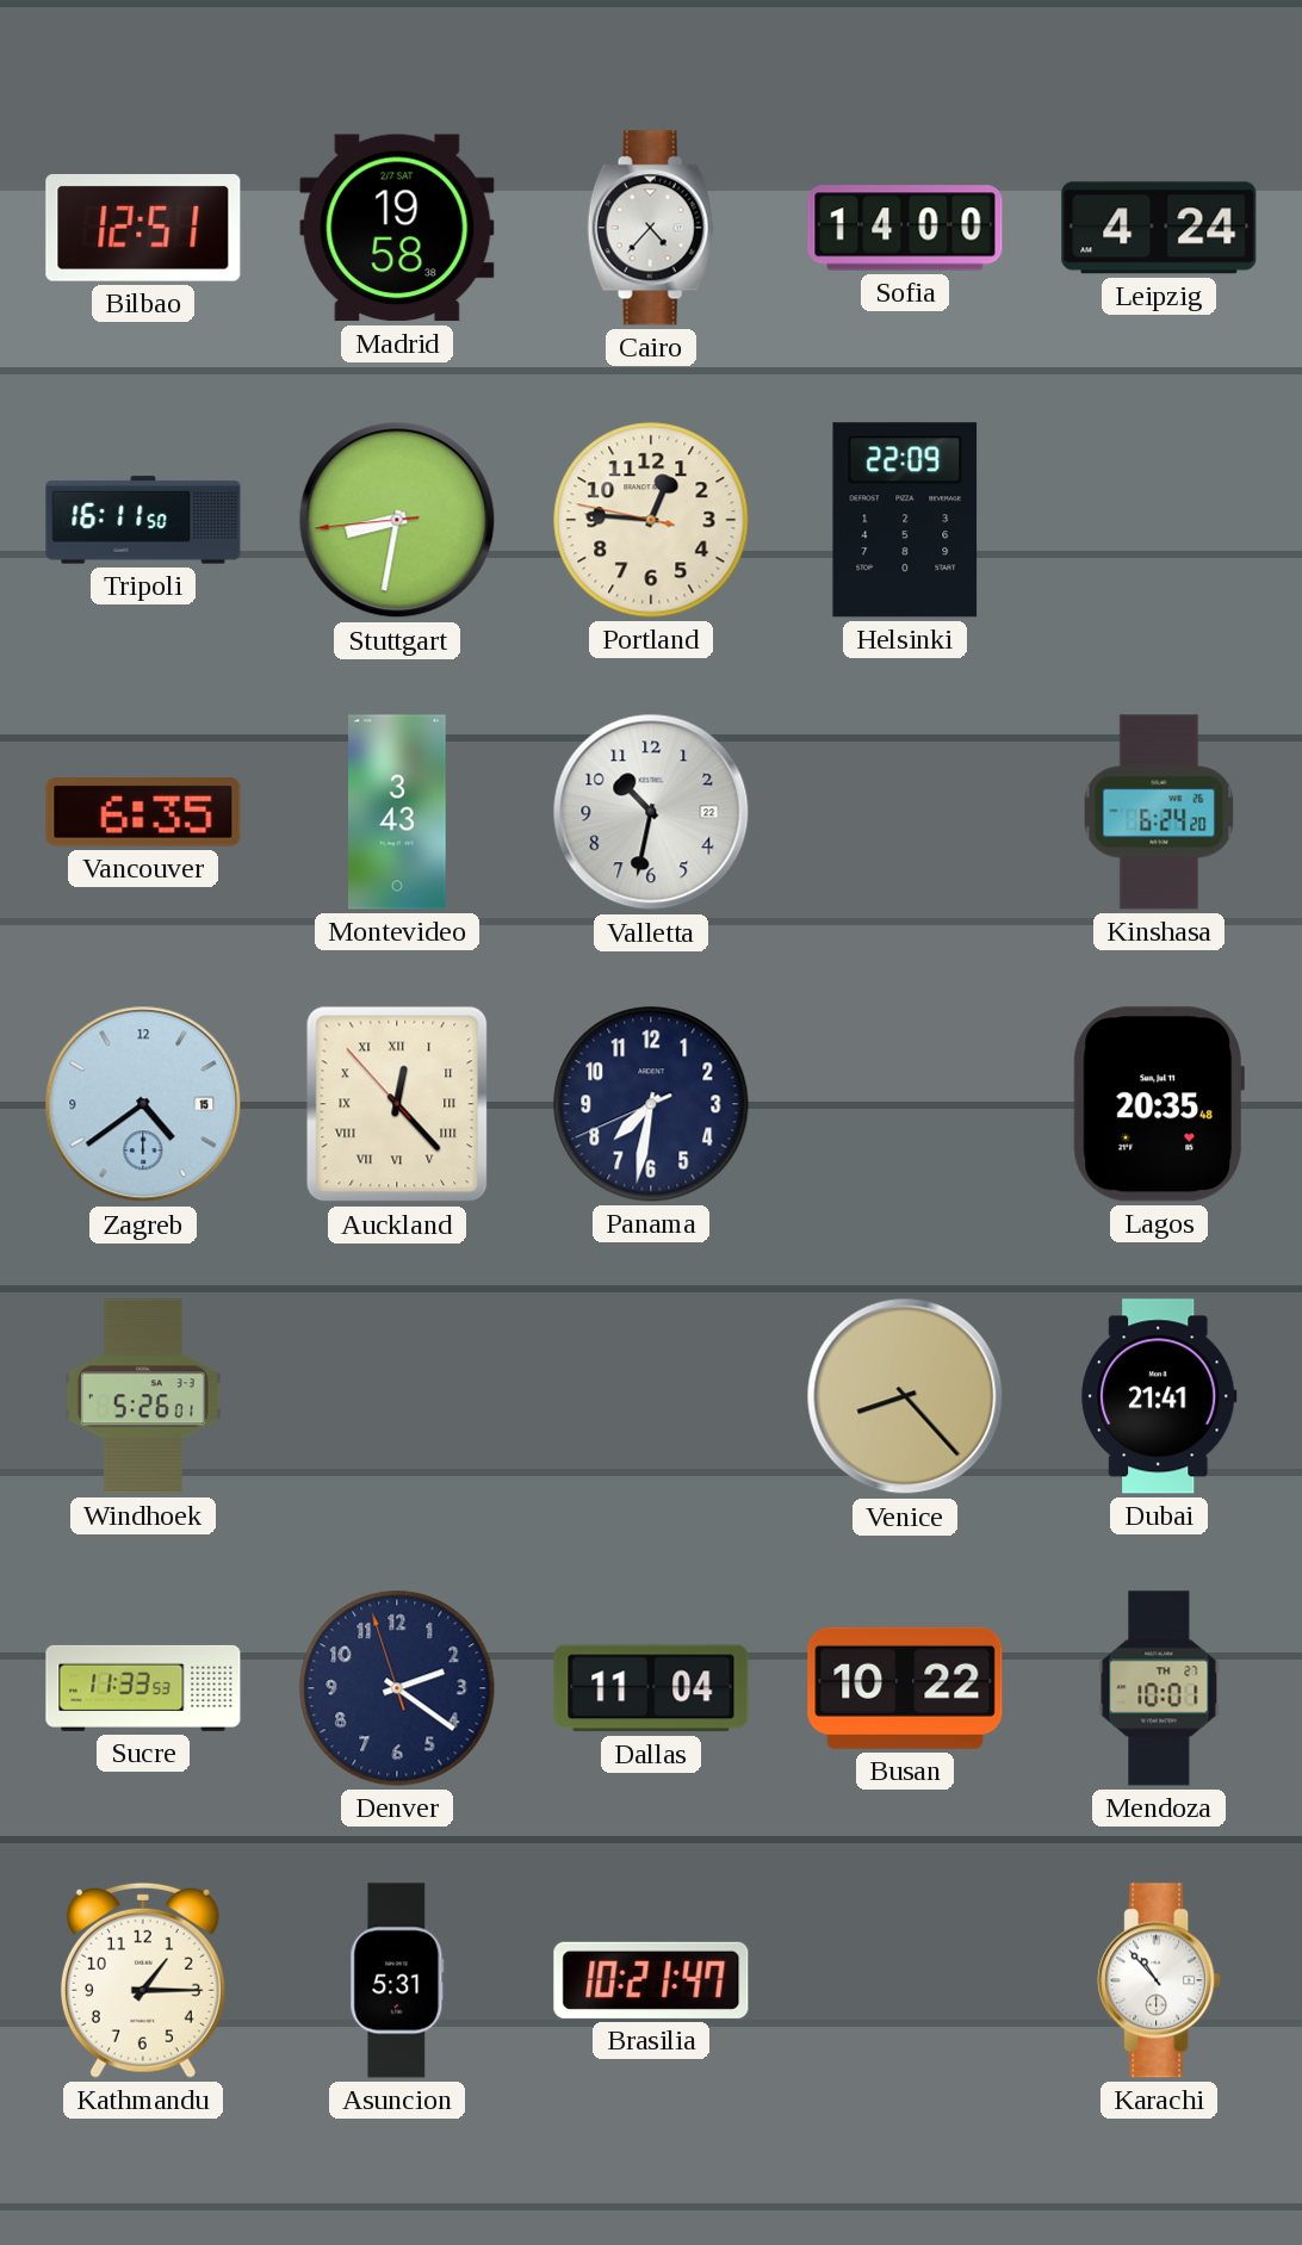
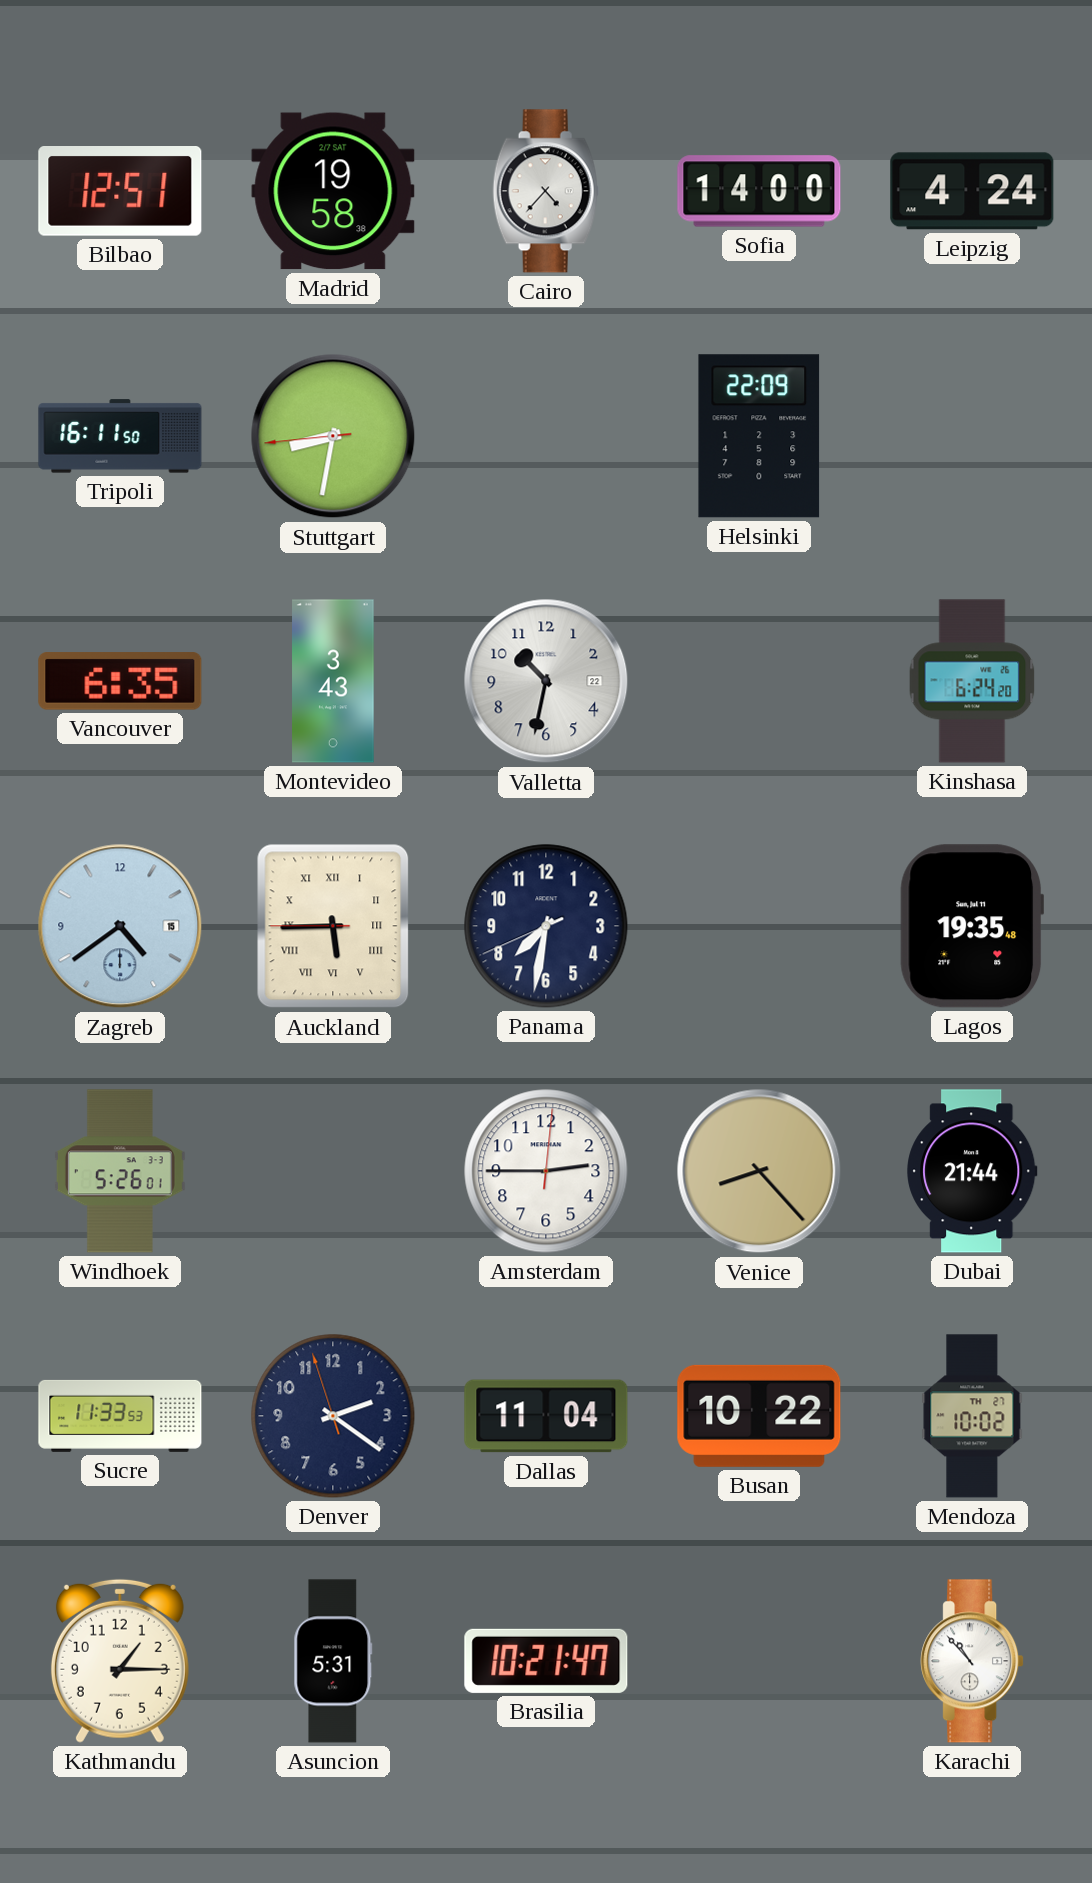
Portland: 12:45 -> none
Auckland: 12:22 -> 5:44
Lagos: 20:35 -> 19:35
Amsterdam: none -> 2:45
Dubai: 21:41 -> 21:44
Mendoza: 10:01 -> 10:02
